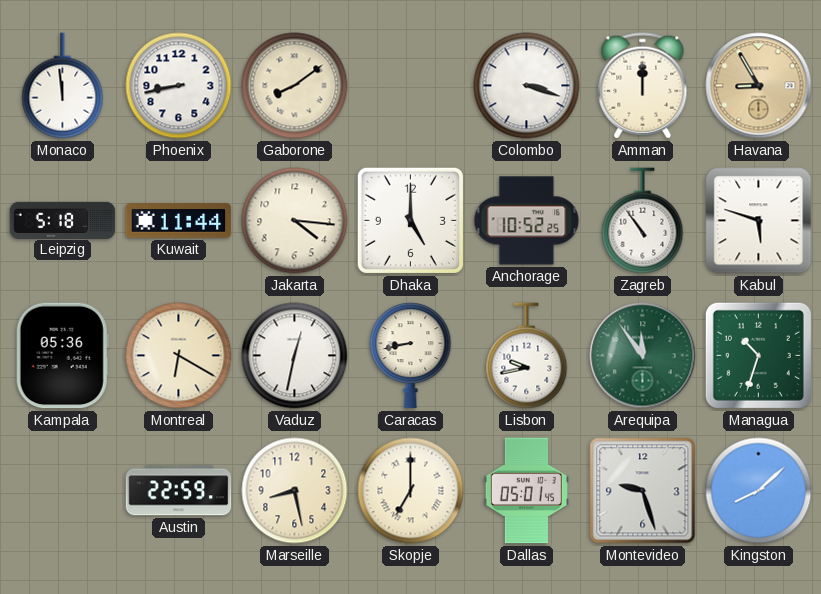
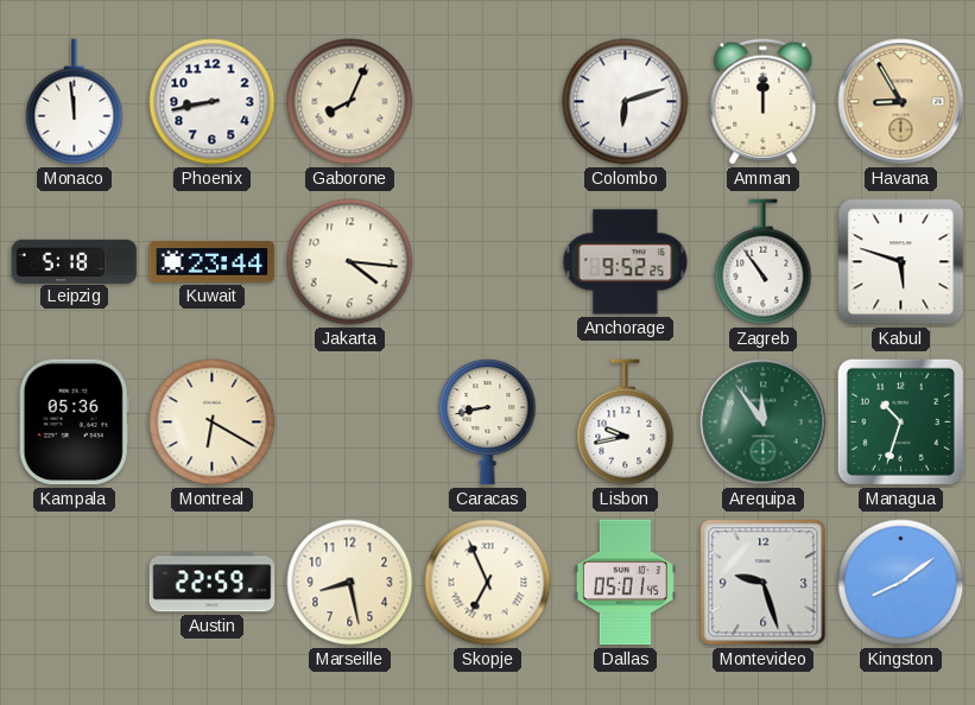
Gaborone: 8:09 -> 8:04
Colombo: 3:18 -> 6:12
Kuwait: 11:44 -> 23:44
Dhaka: 5:00 -> none
Anchorage: 10:52 -> 9:52
Vaduz: 12:32 -> none
Skopje: 7:00 -> 6:56
Kingston: 8:08 -> 8:09
